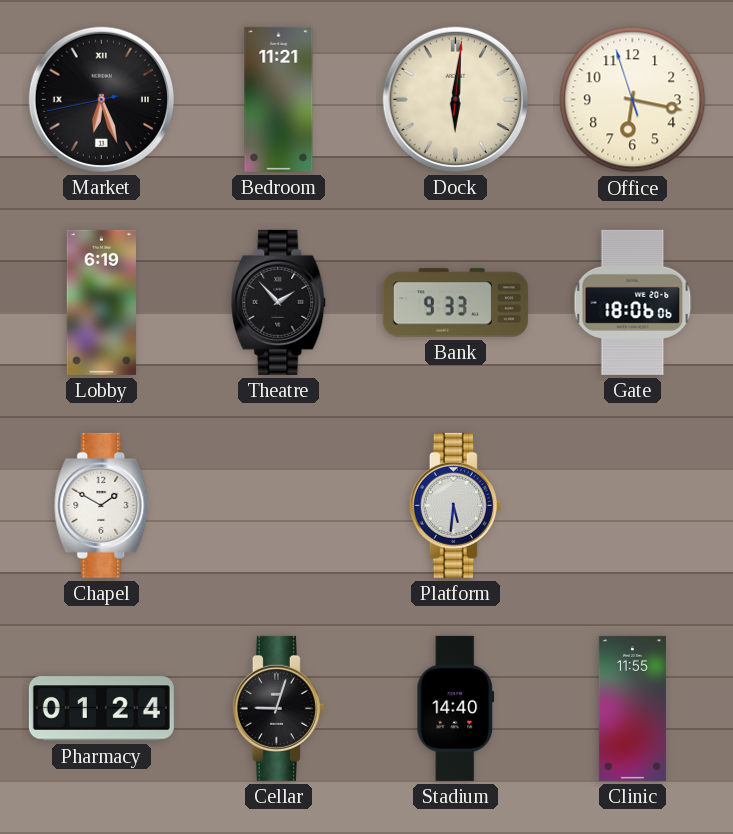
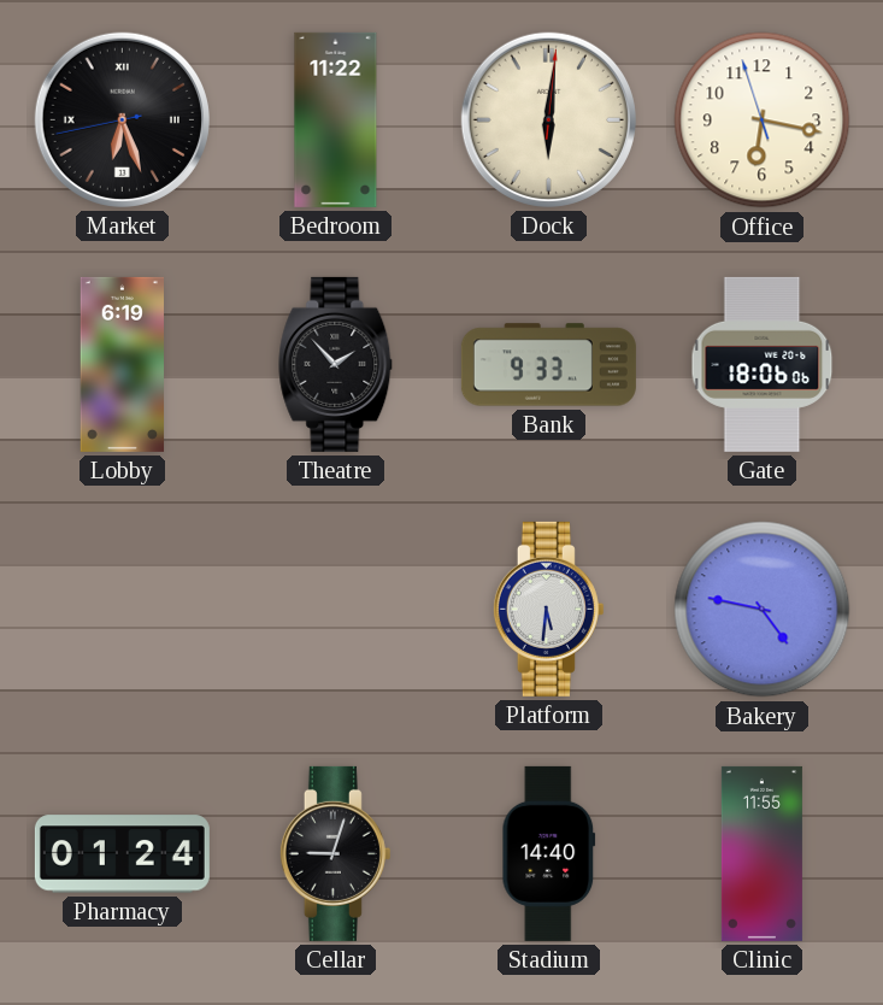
Bedroom: 11:21 -> 11:22
Chapel: 1:50 -> none
Bakery: none -> 4:47
